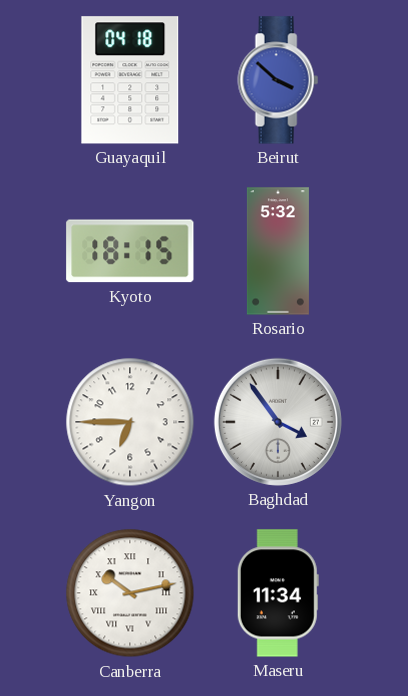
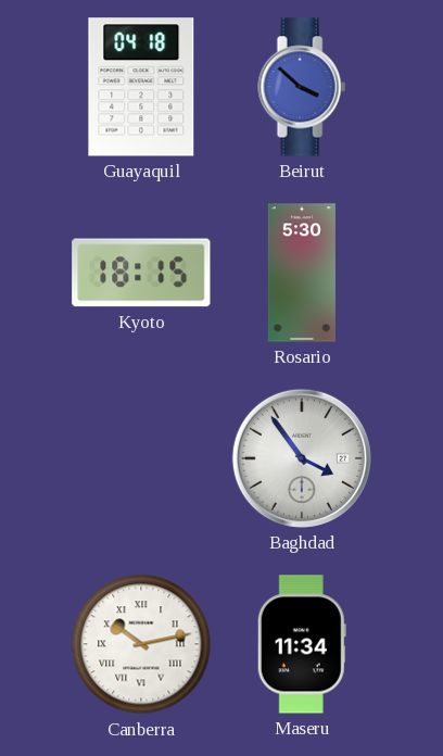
Rosario: 5:32 -> 5:30
Yangon: 6:45 -> none
